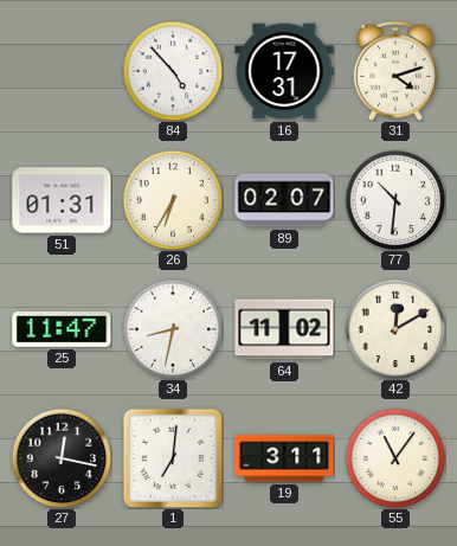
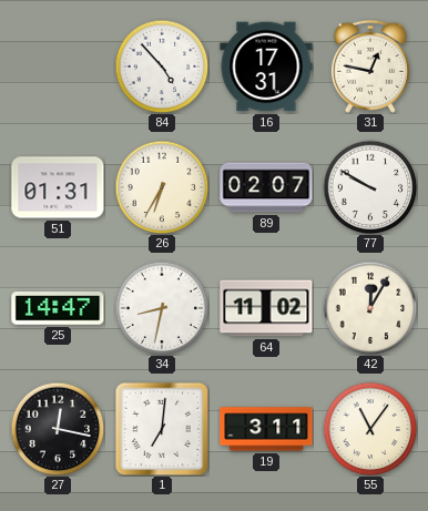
31: 4:12 -> 12:47
77: 10:31 -> 9:50
25: 11:47 -> 14:47
42: 12:10 -> 12:05
